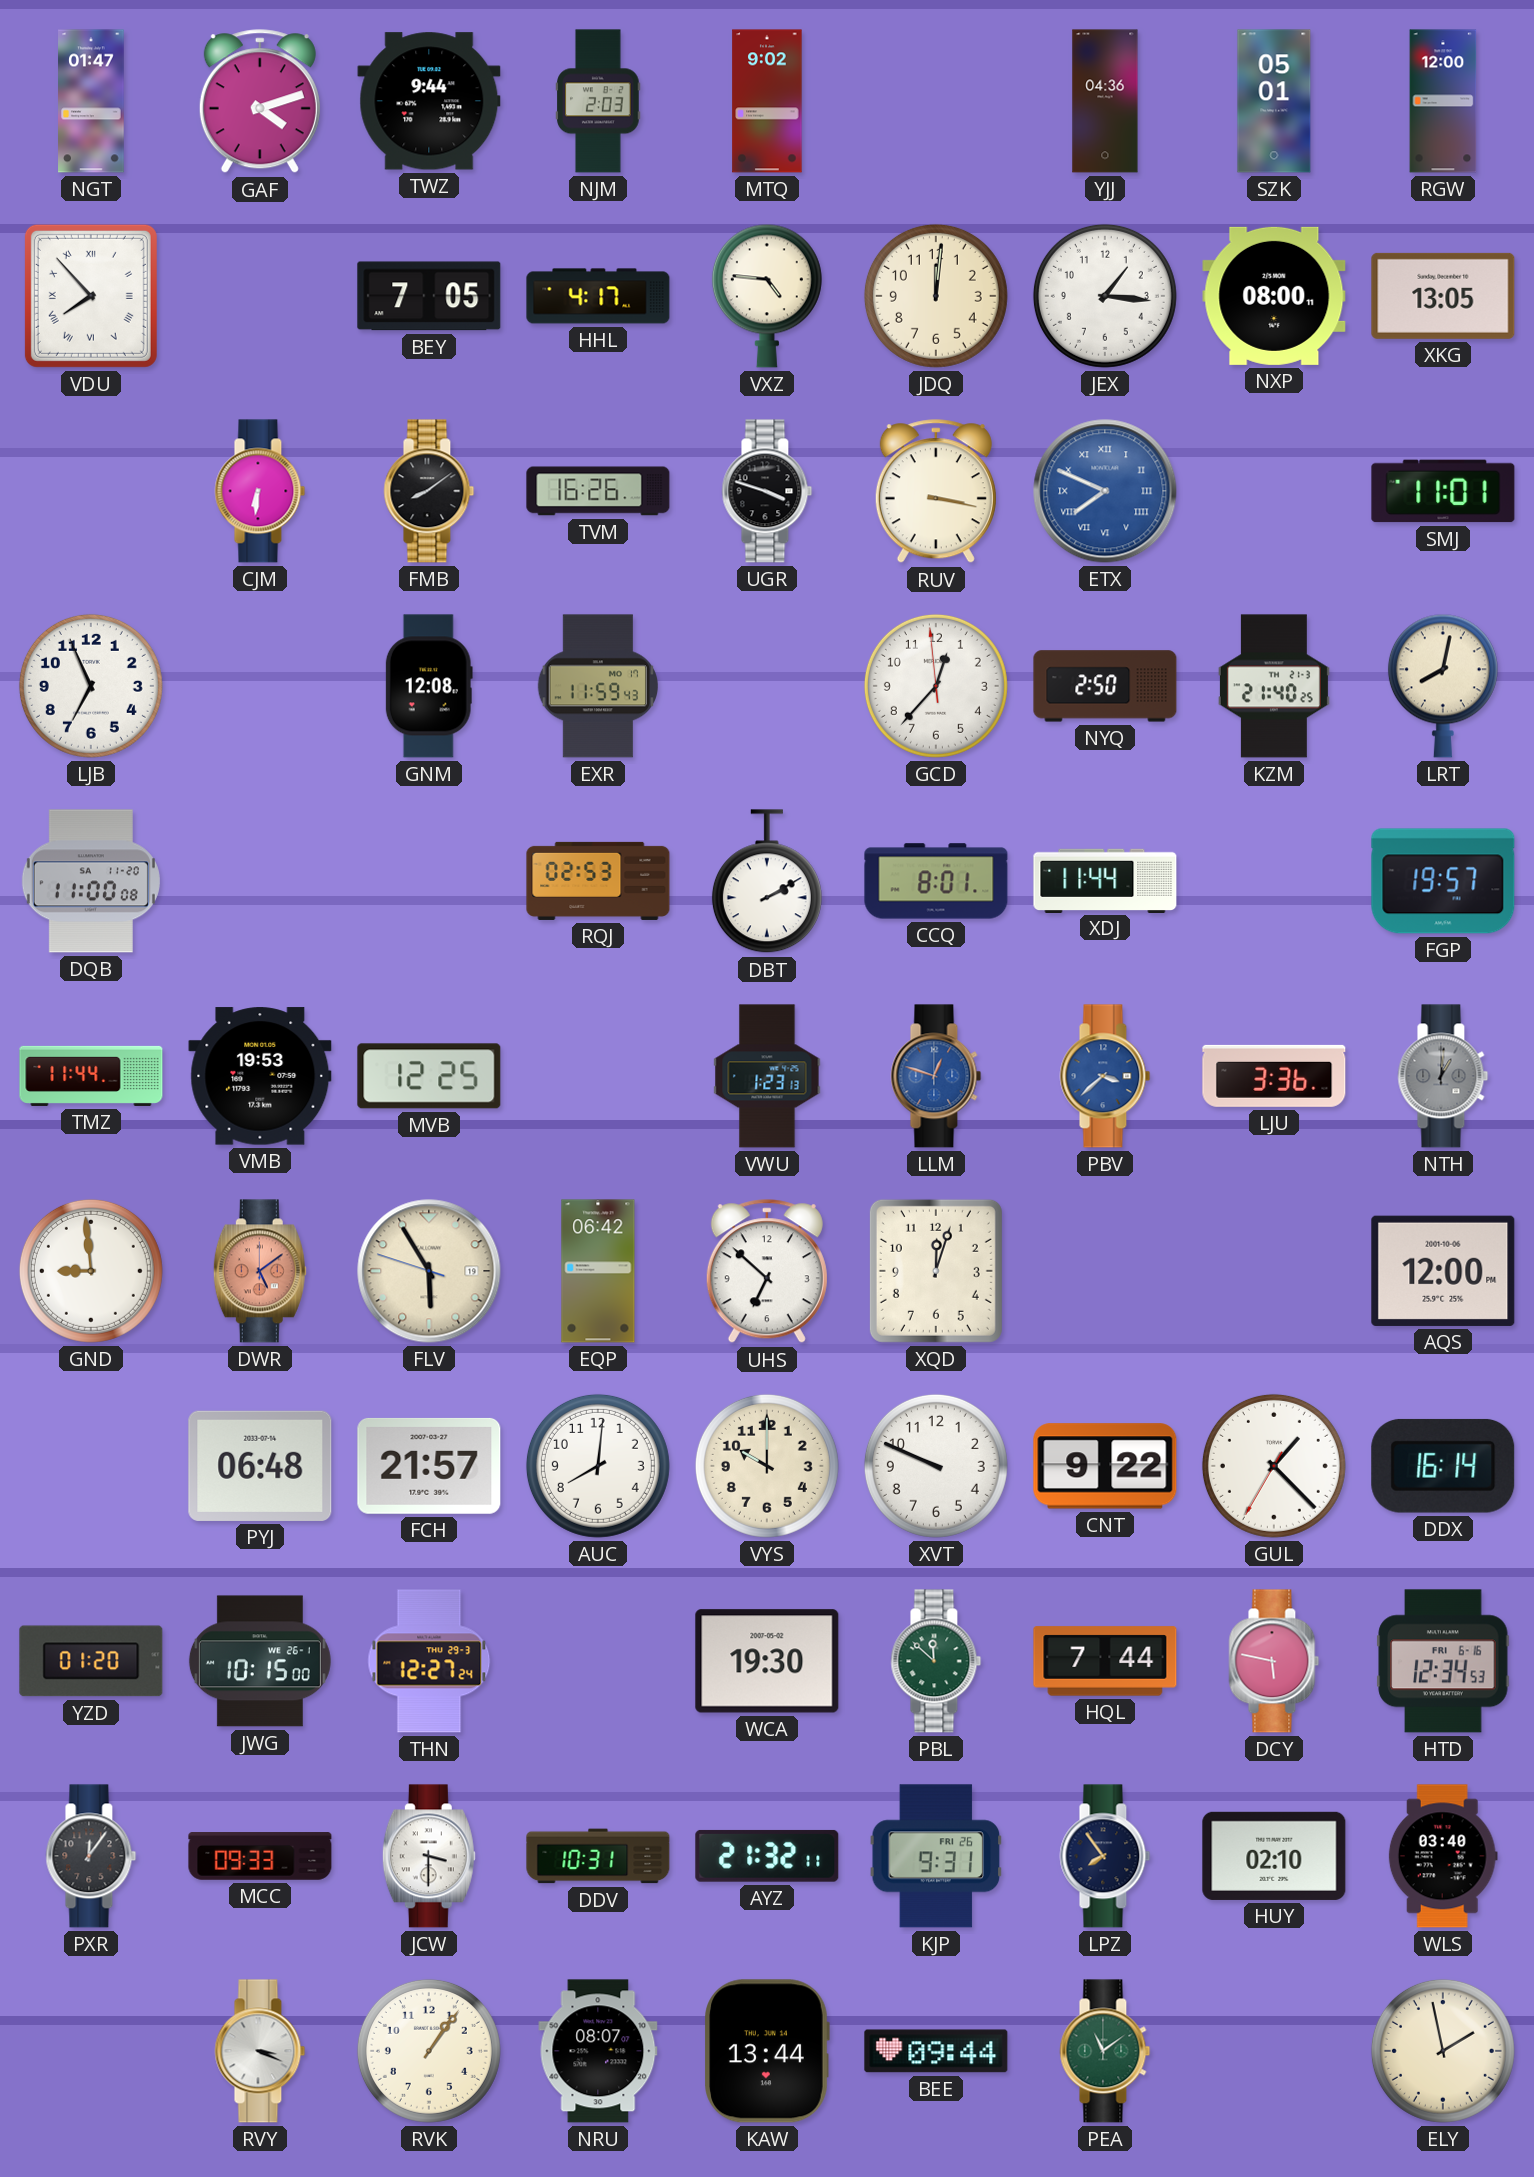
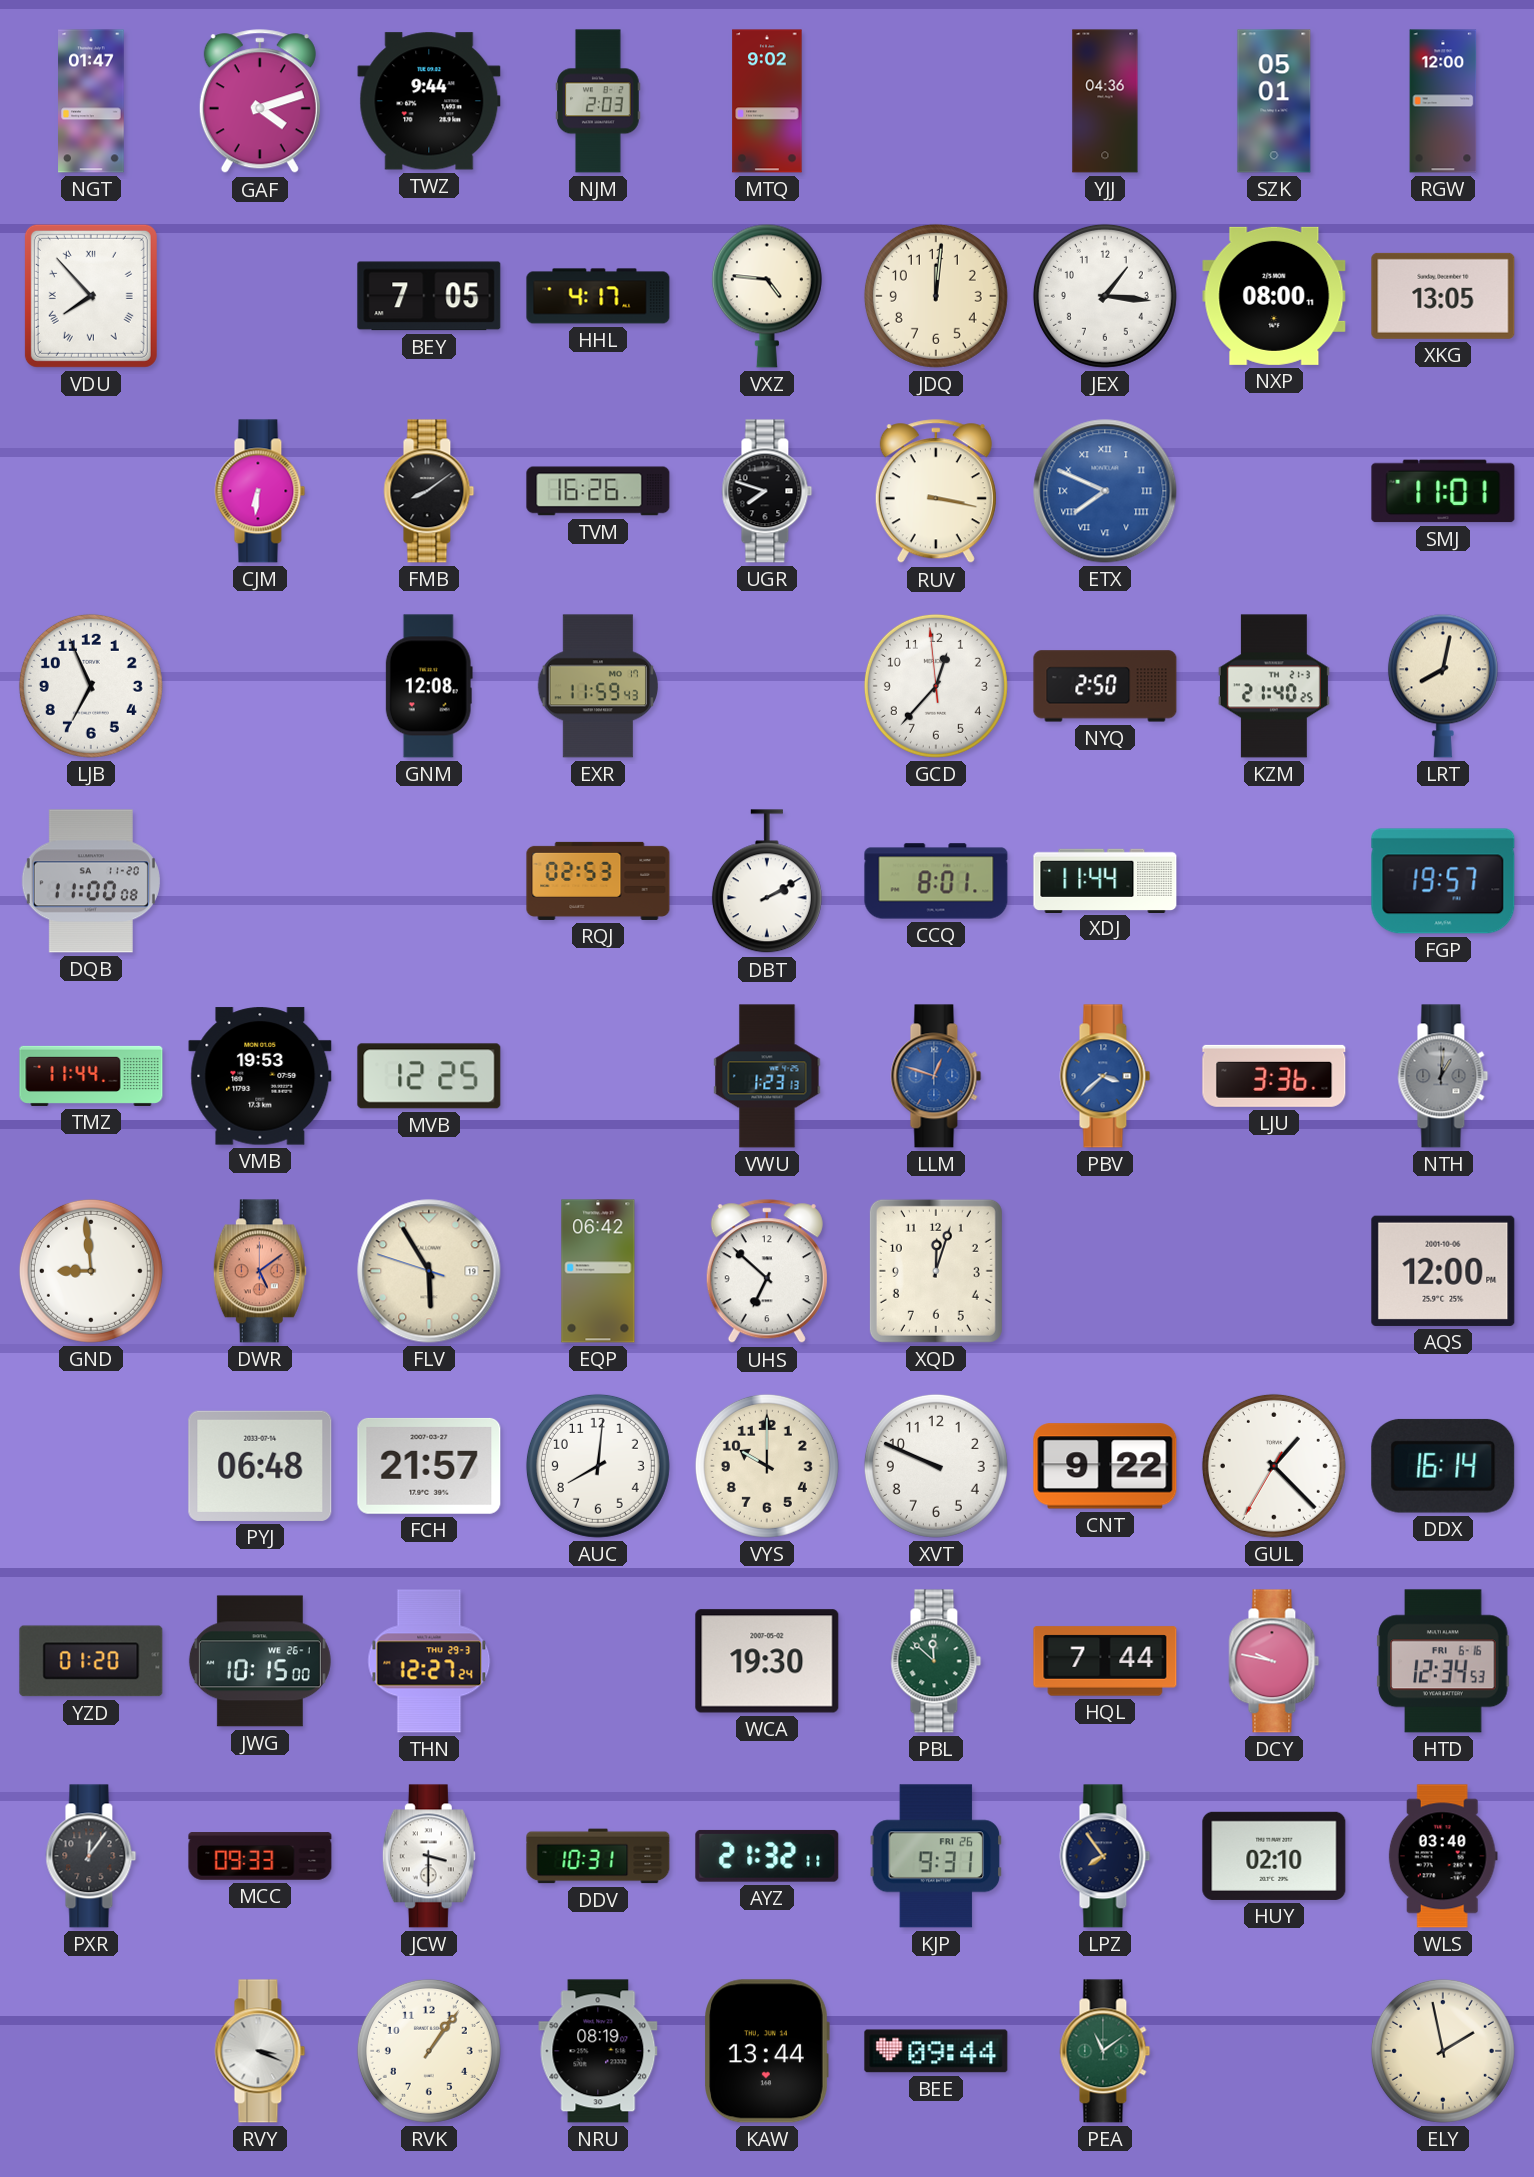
UGR: 3:48 -> 7:48
DCY: 5:47 -> 9:47
NRU: 08:07 -> 08:19
